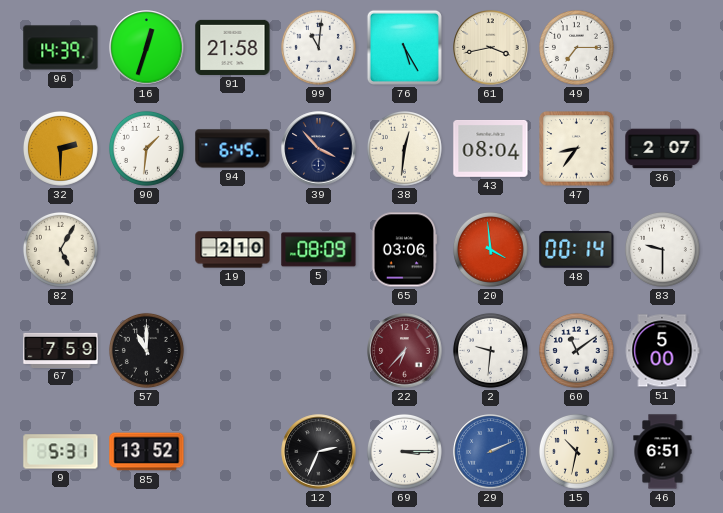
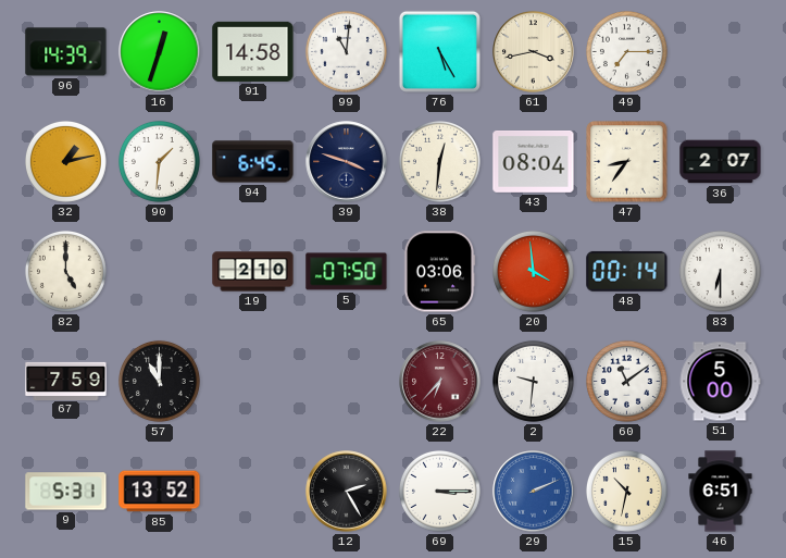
91: 21:58 -> 14:58
32: 2:30 -> 1:13
39: 3:53 -> 3:48
82: 5:05 -> 5:00
5: 08:09 -> 07:50
83: 9:30 -> 6:30
12: 2:34 -> 2:25
